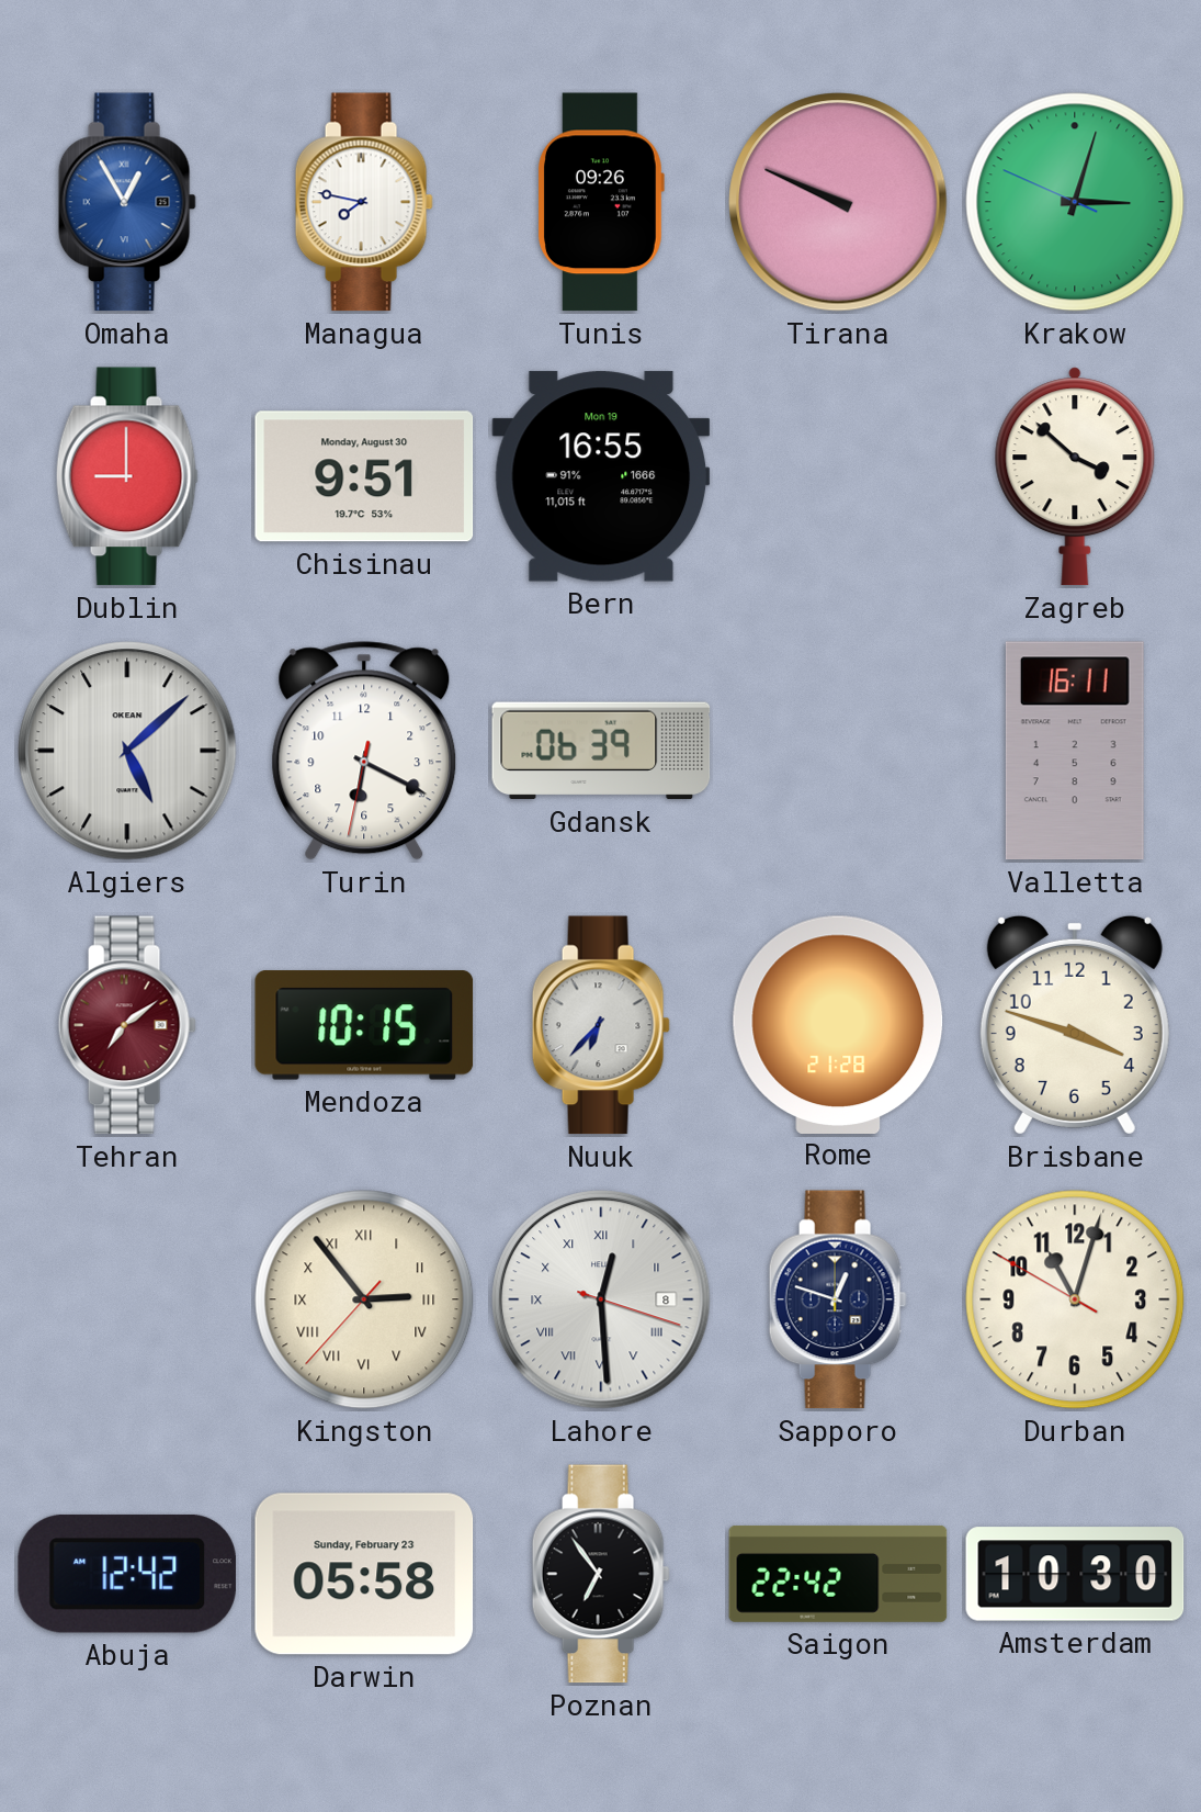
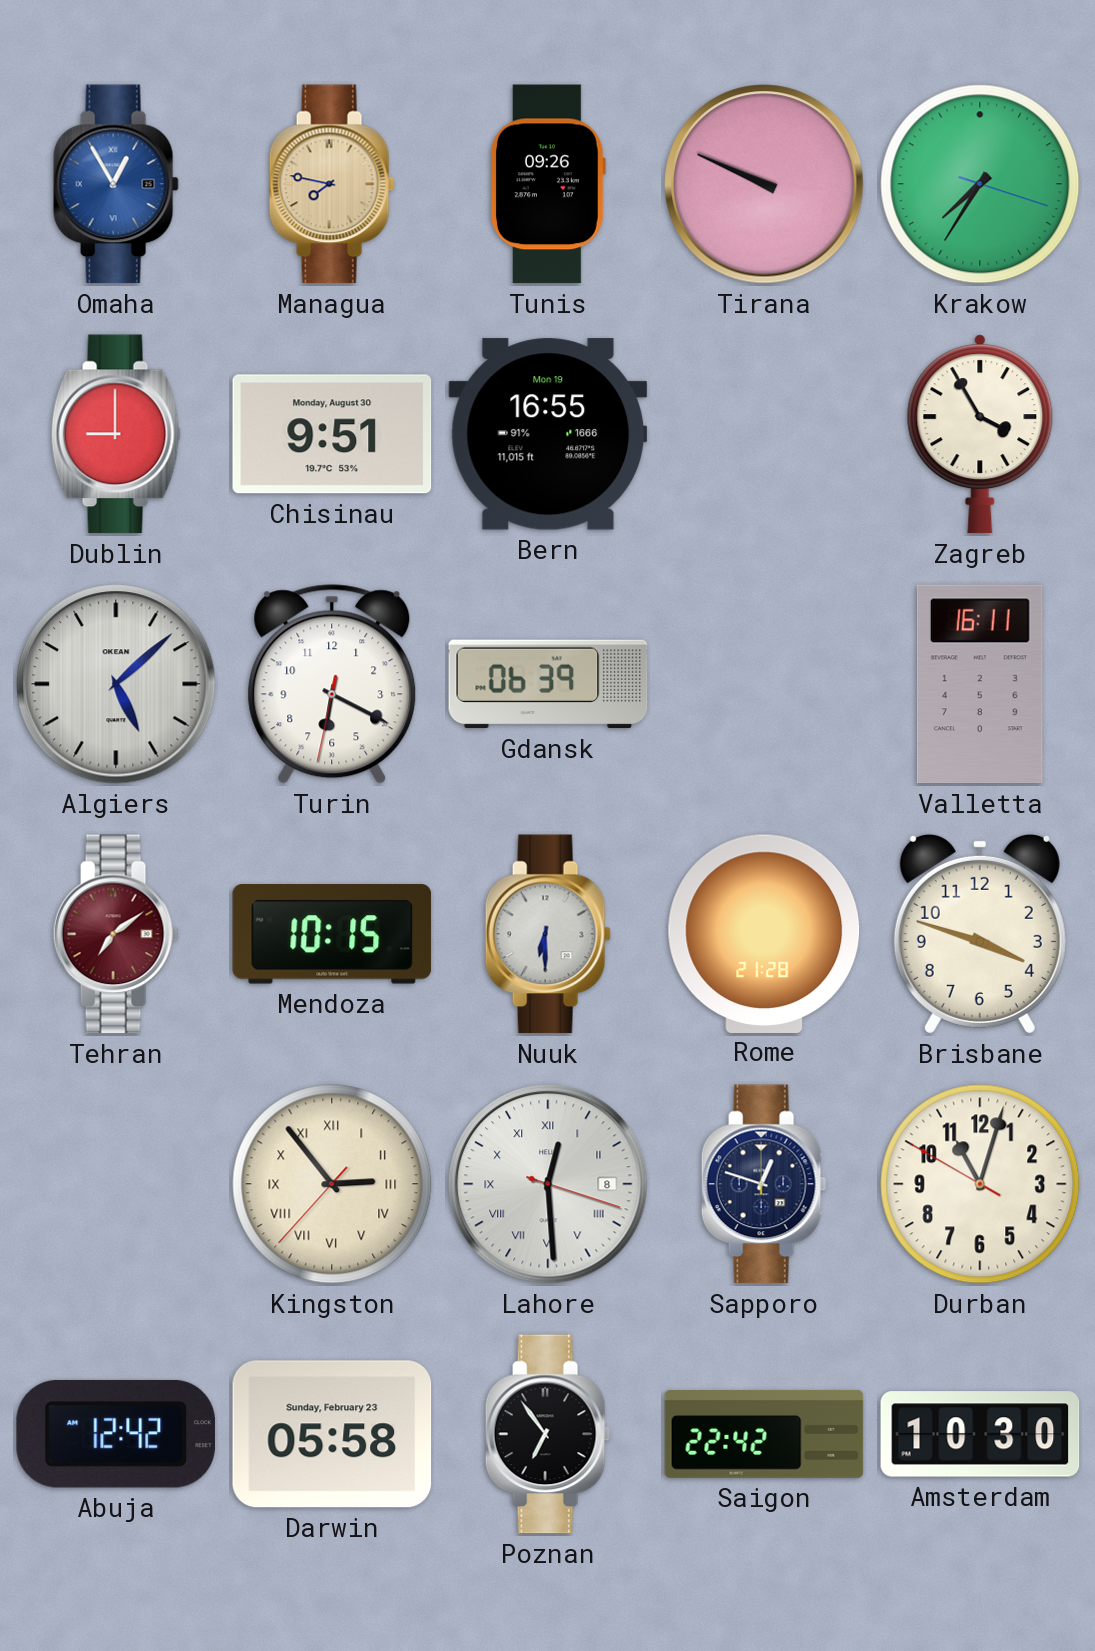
Managua dial: white -> champagne
Krakow: 3:02 -> 7:35
Zagreb: 3:52 -> 3:55
Nuuk: 6:37 -> 6:30
